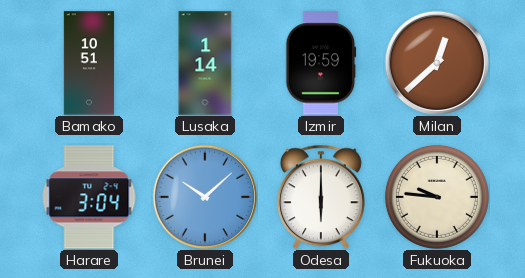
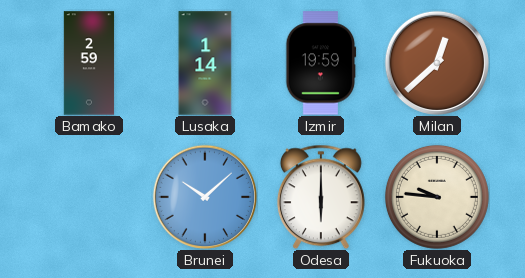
Bamako: 10:51 -> 2:59
Harare: 3:04 -> none
